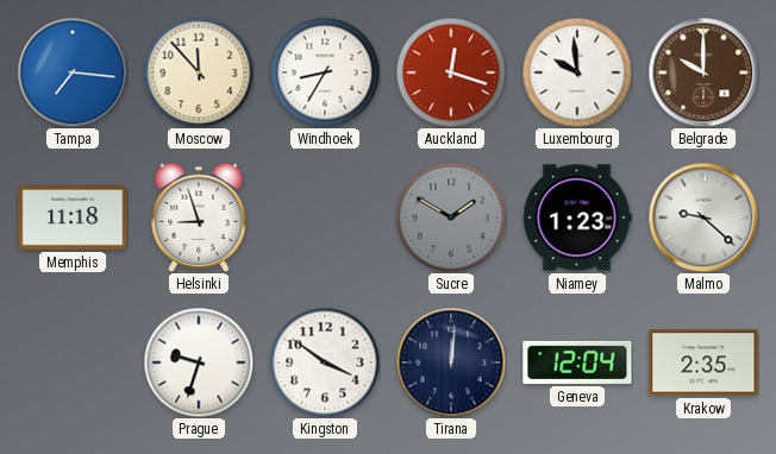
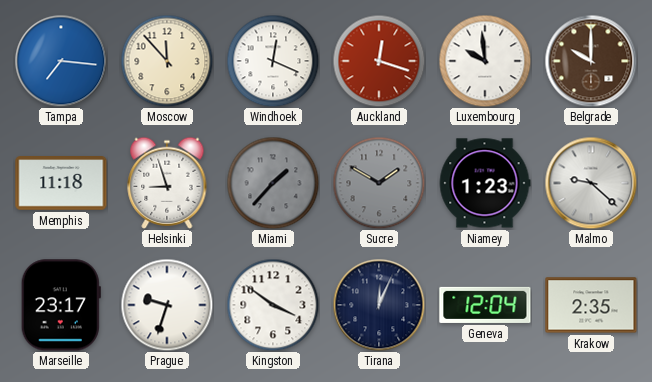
Windhoek: 8:35 -> 12:19
Miami: none -> 1:37
Marseille: none -> 23:17
Tirana: 12:01 -> 12:04
